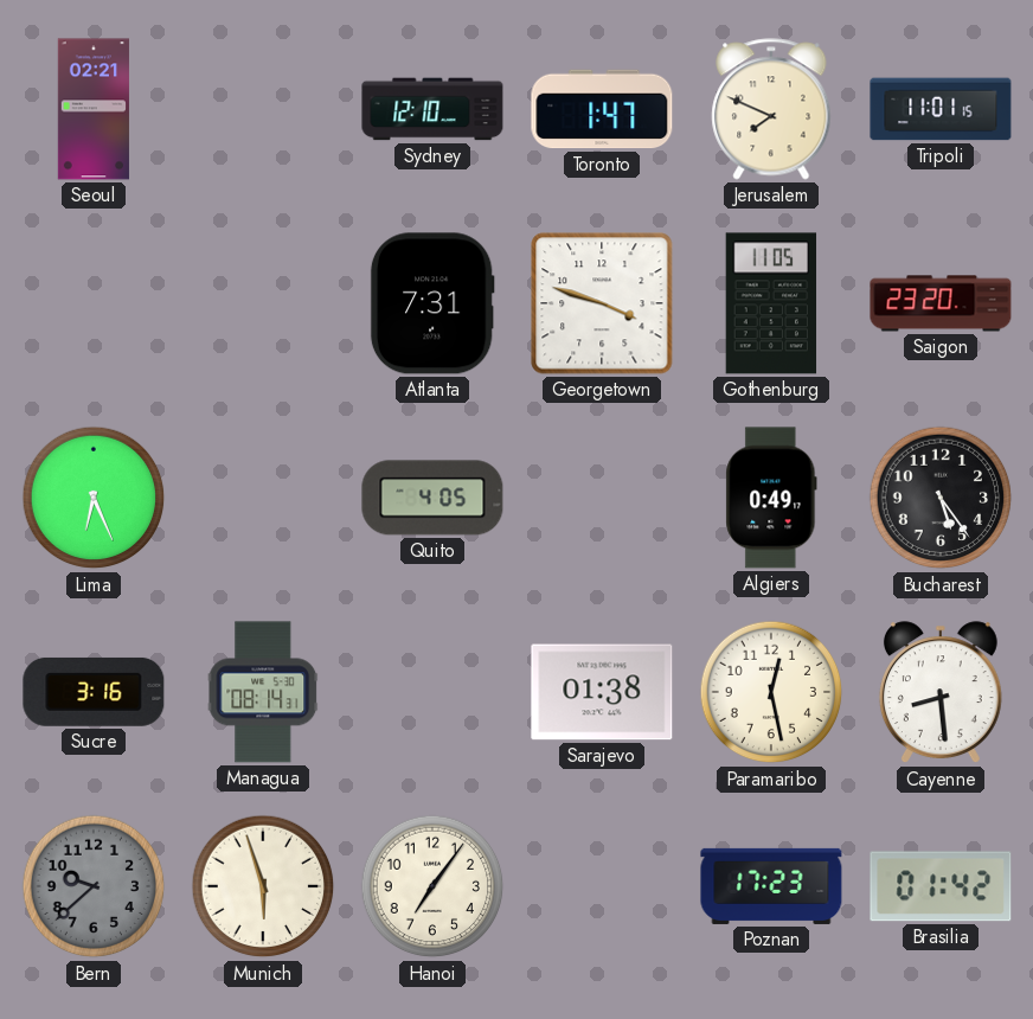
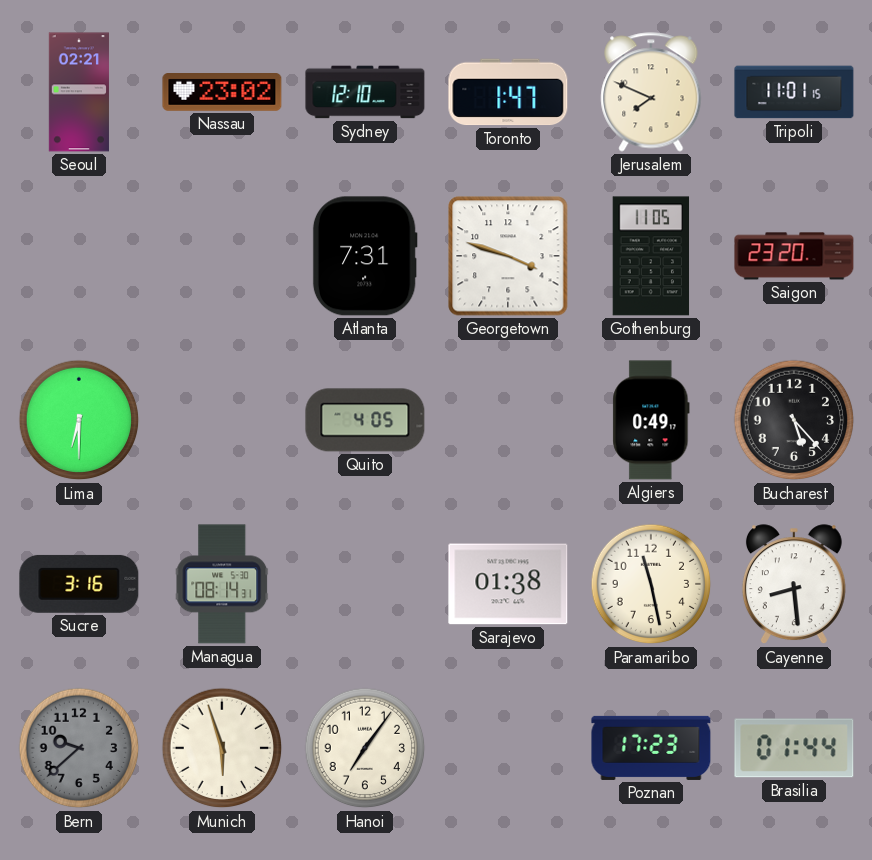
Nassau: none -> 23:02
Lima: 6:26 -> 6:30
Bucharest: 5:24 -> 5:23
Paramaribo: 12:28 -> 11:28
Brasilia: 01:42 -> 01:44
